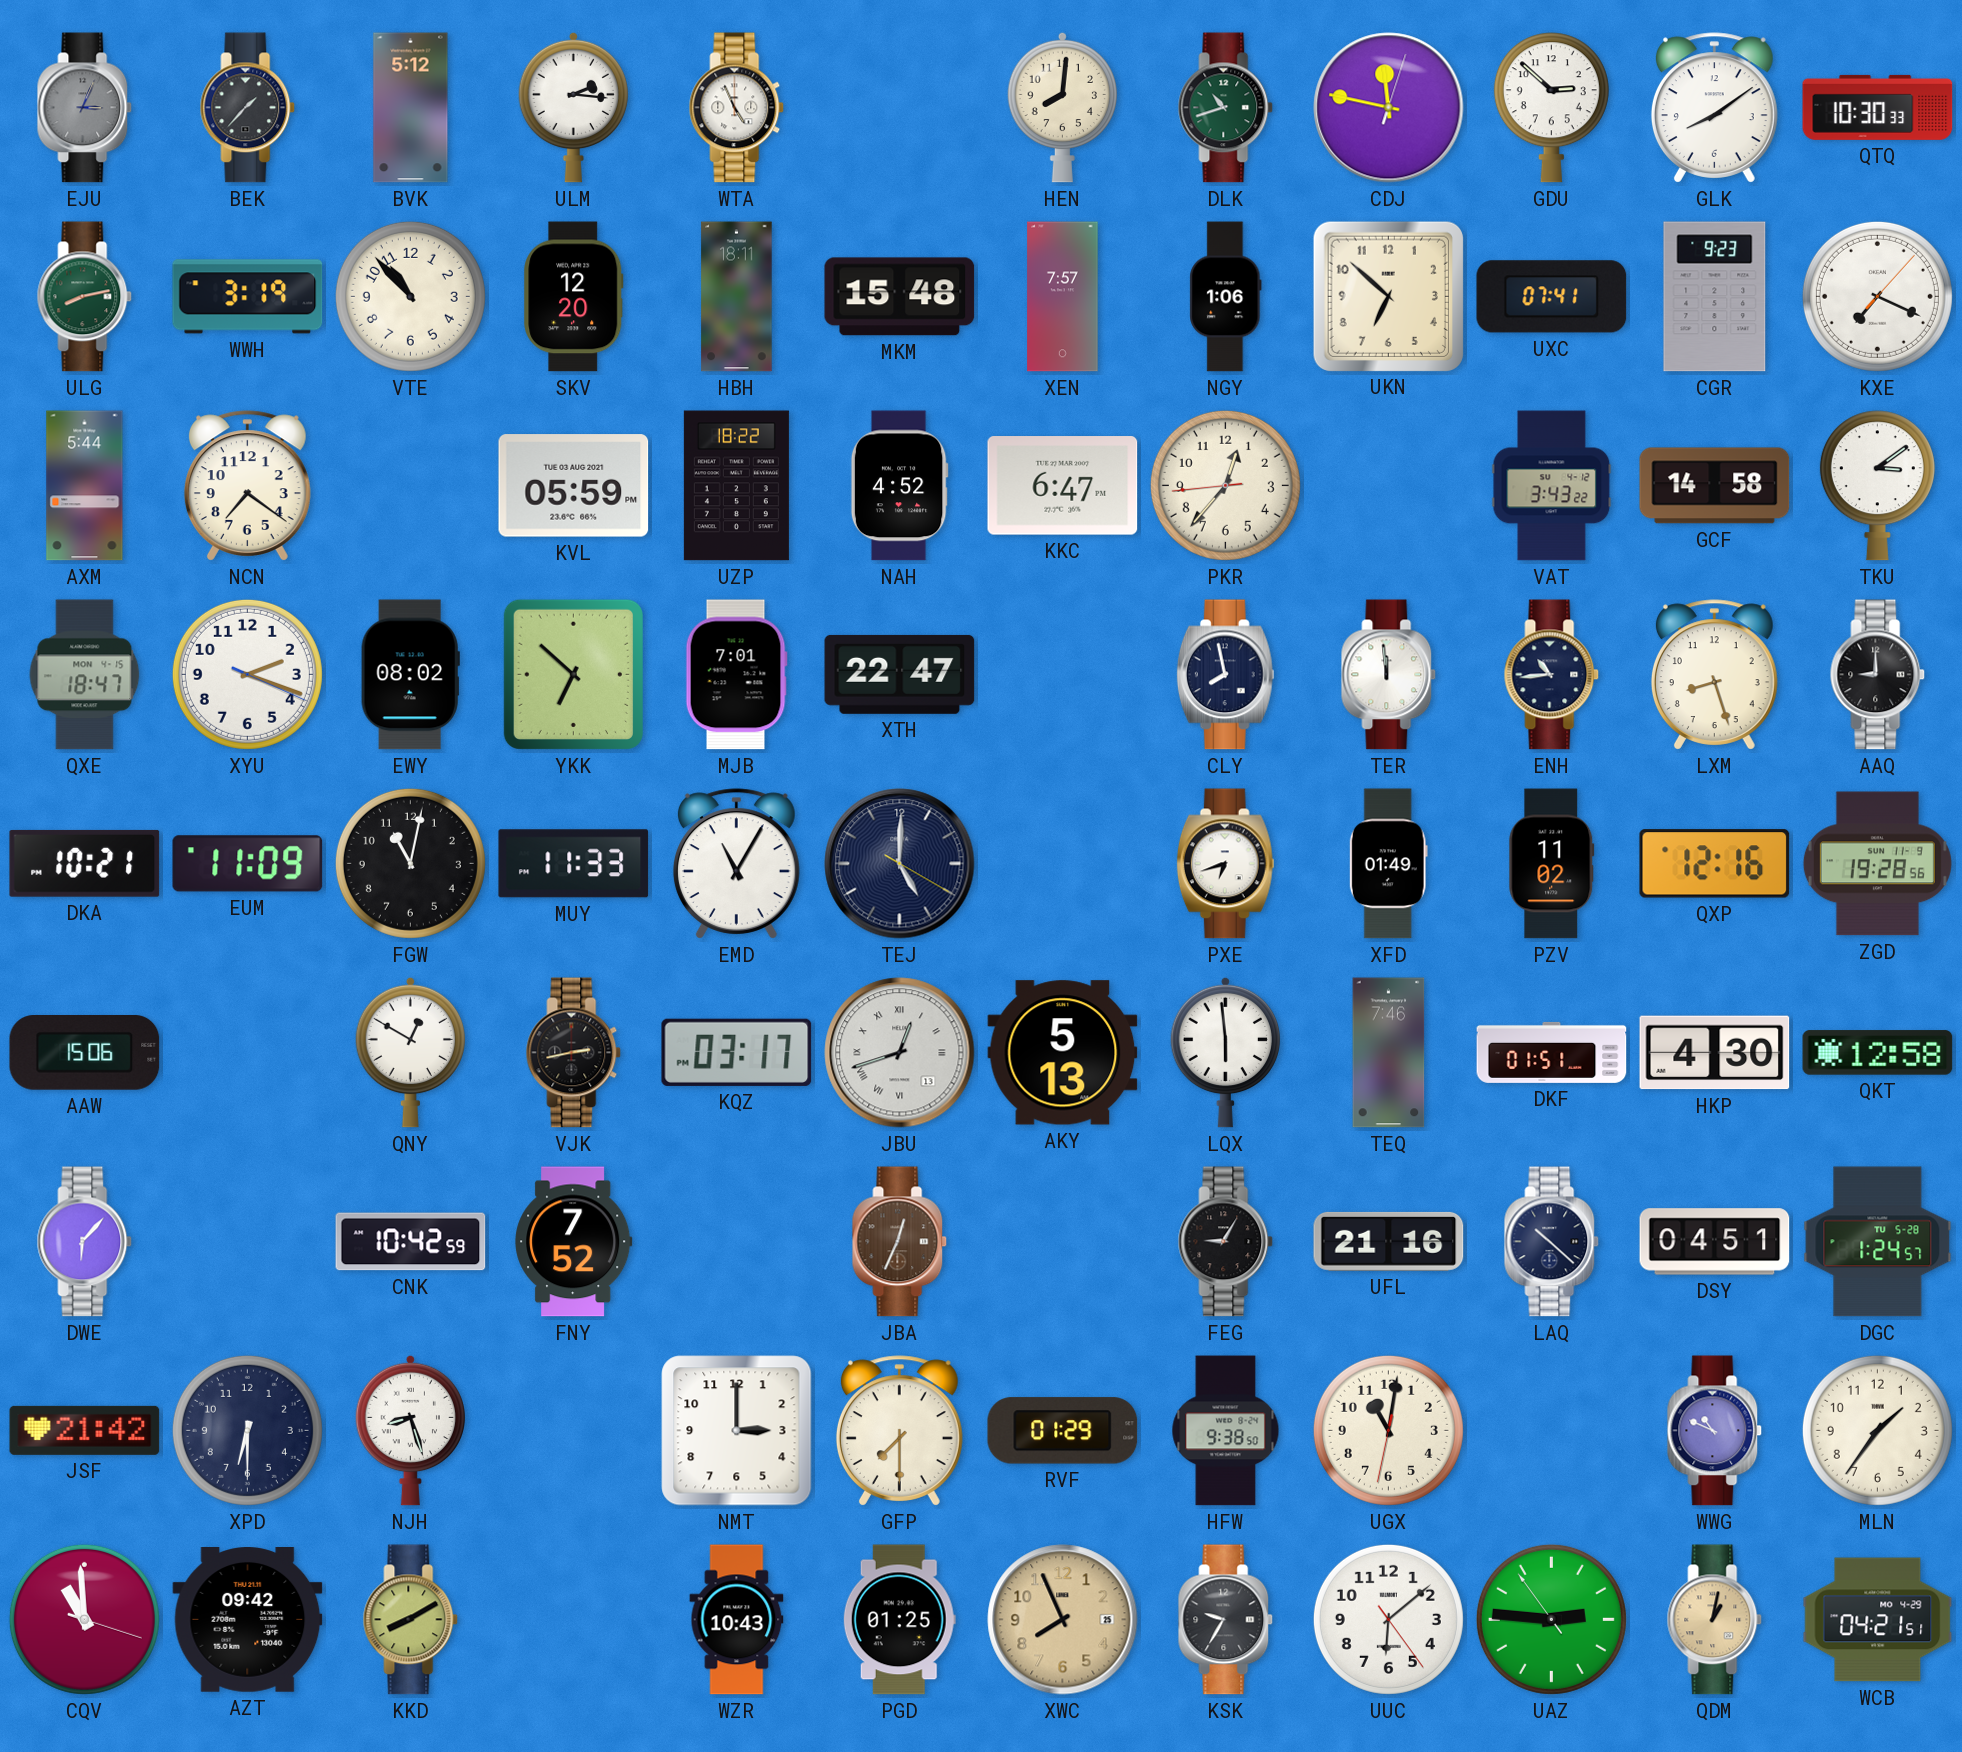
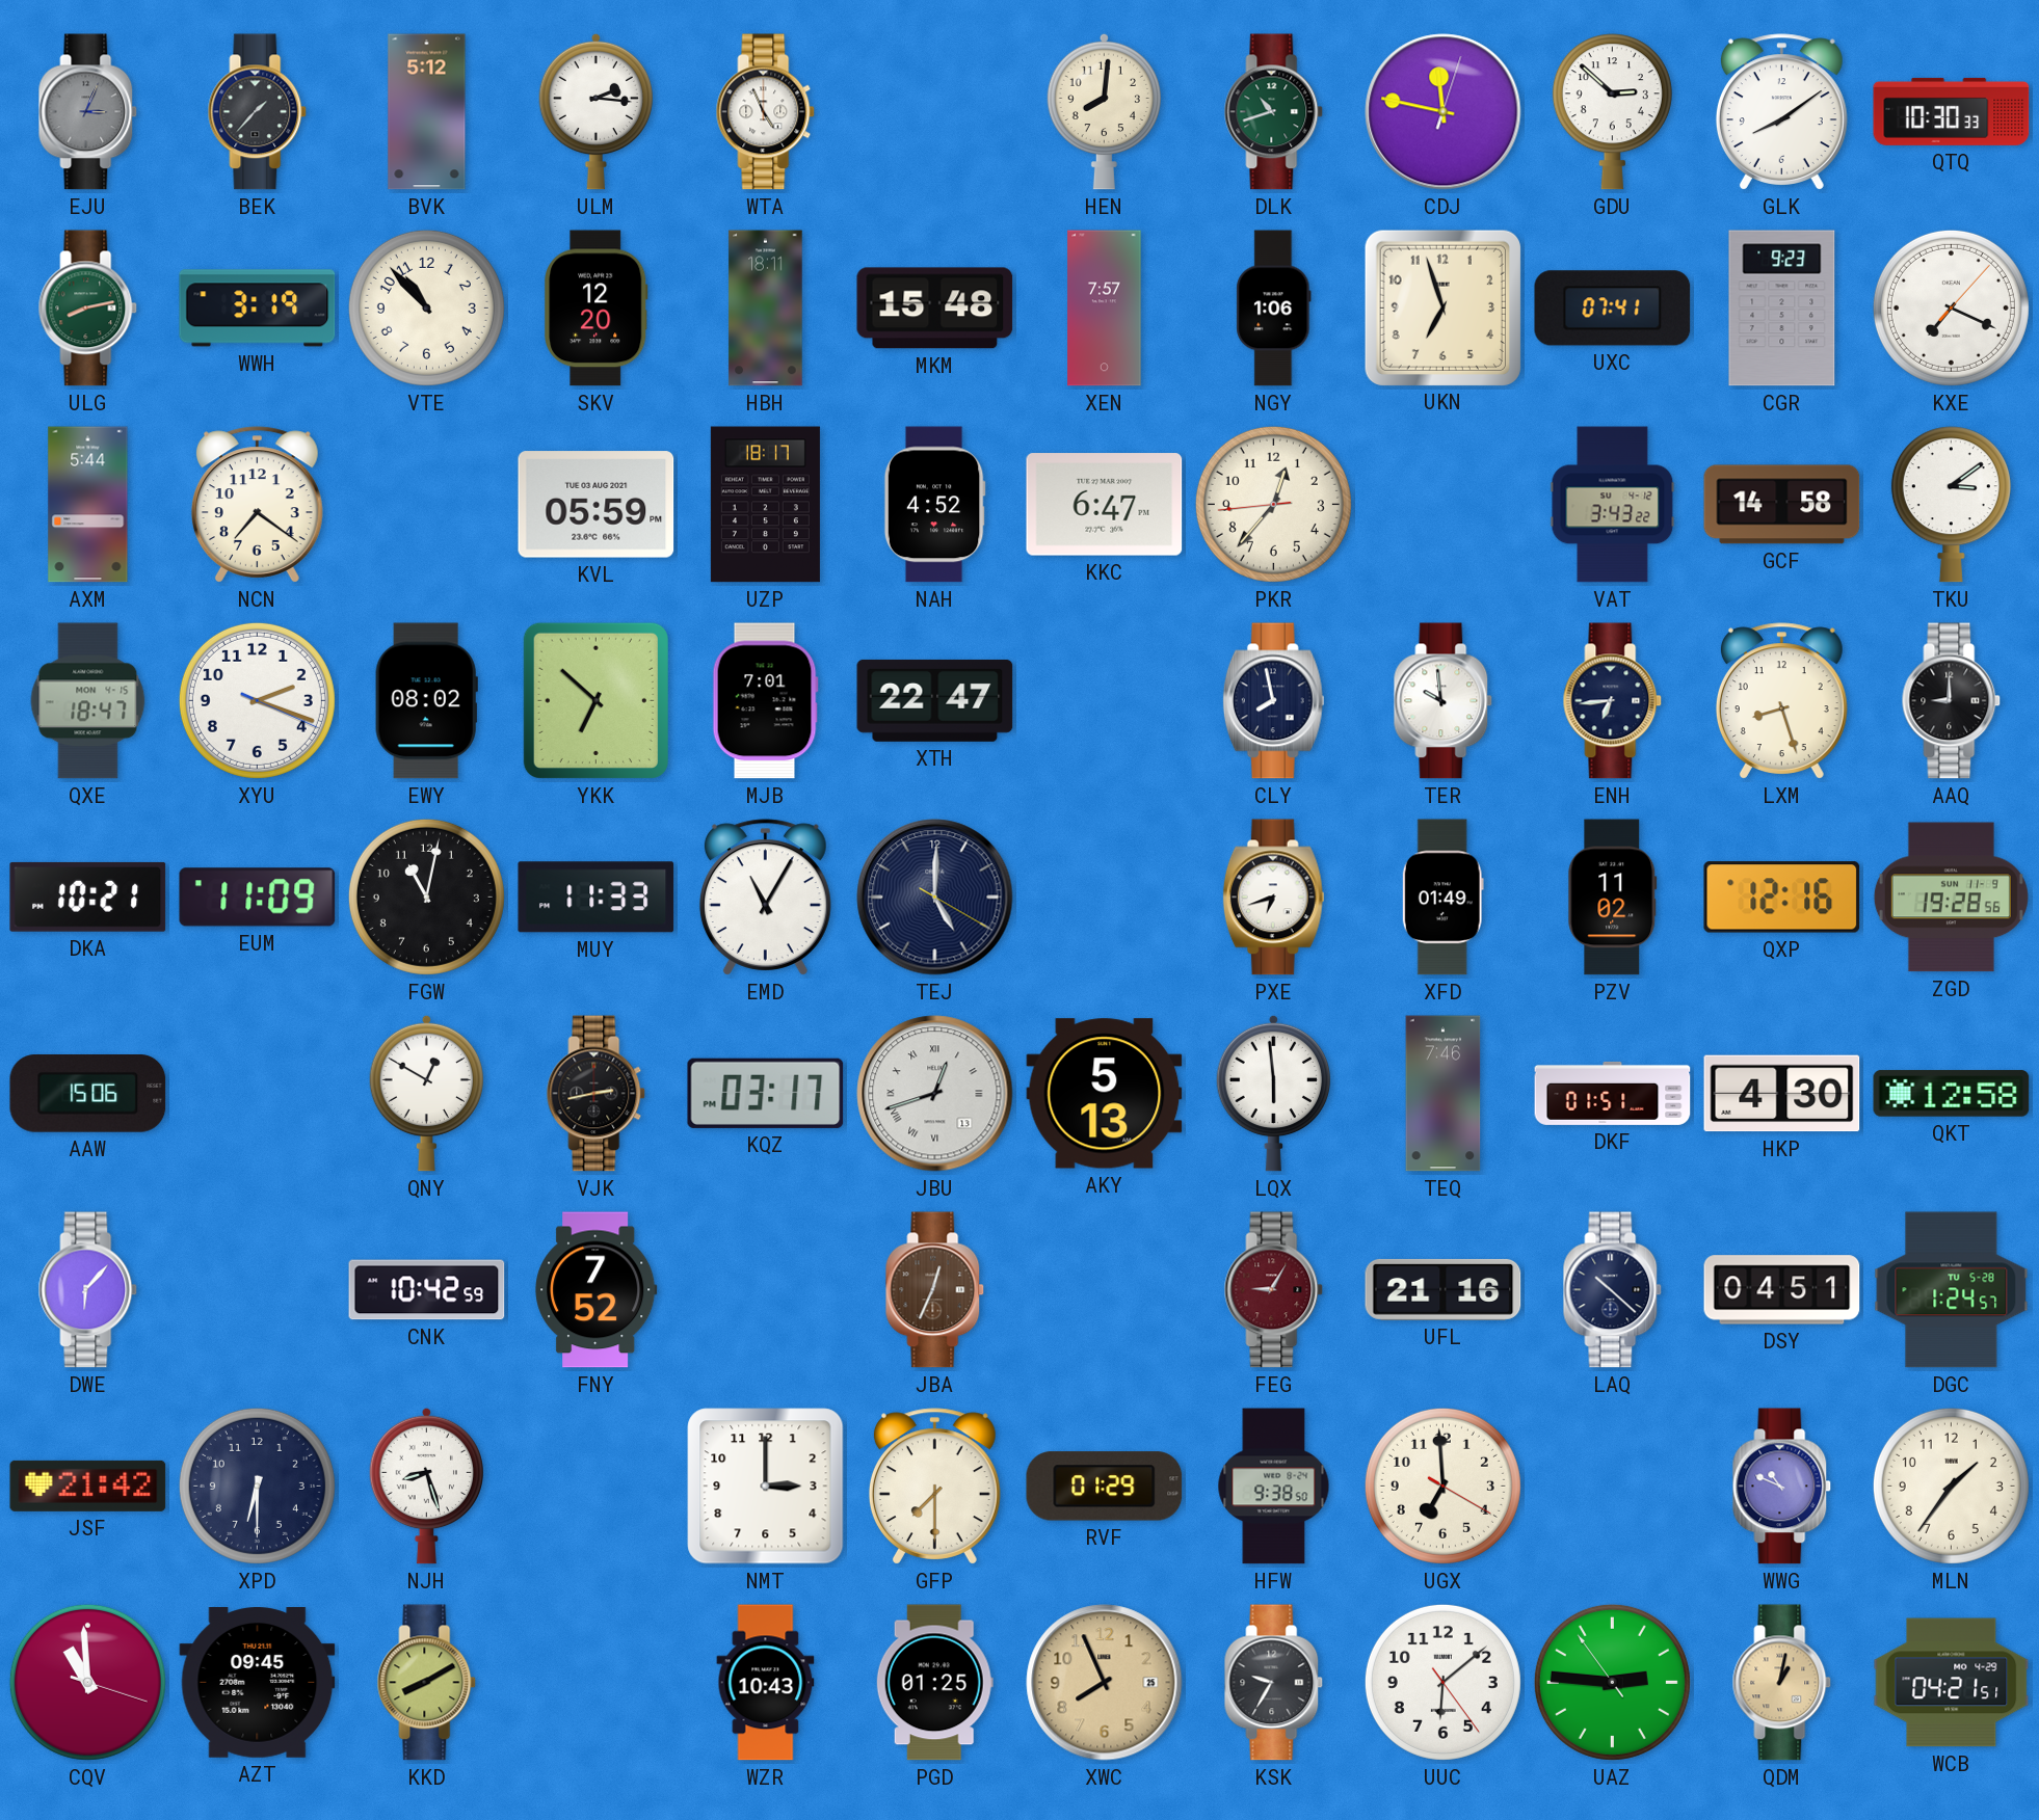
UKN: 6:52 -> 6:57
UZP: 18:22 -> 18:17
TER: 11:59 -> 9:59
ENH: 10:44 -> 6:44
FEG dial: black -> burgundy
UGX: 11:01 -> 6:59
AZT: 09:42 -> 09:45
